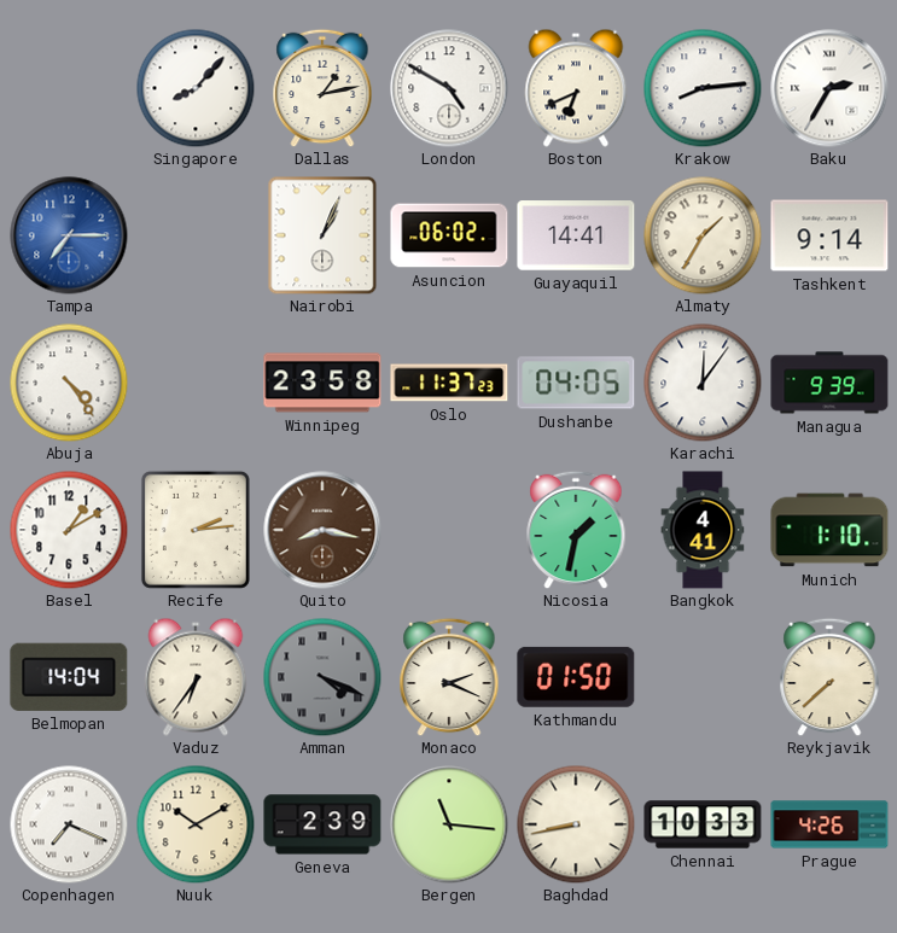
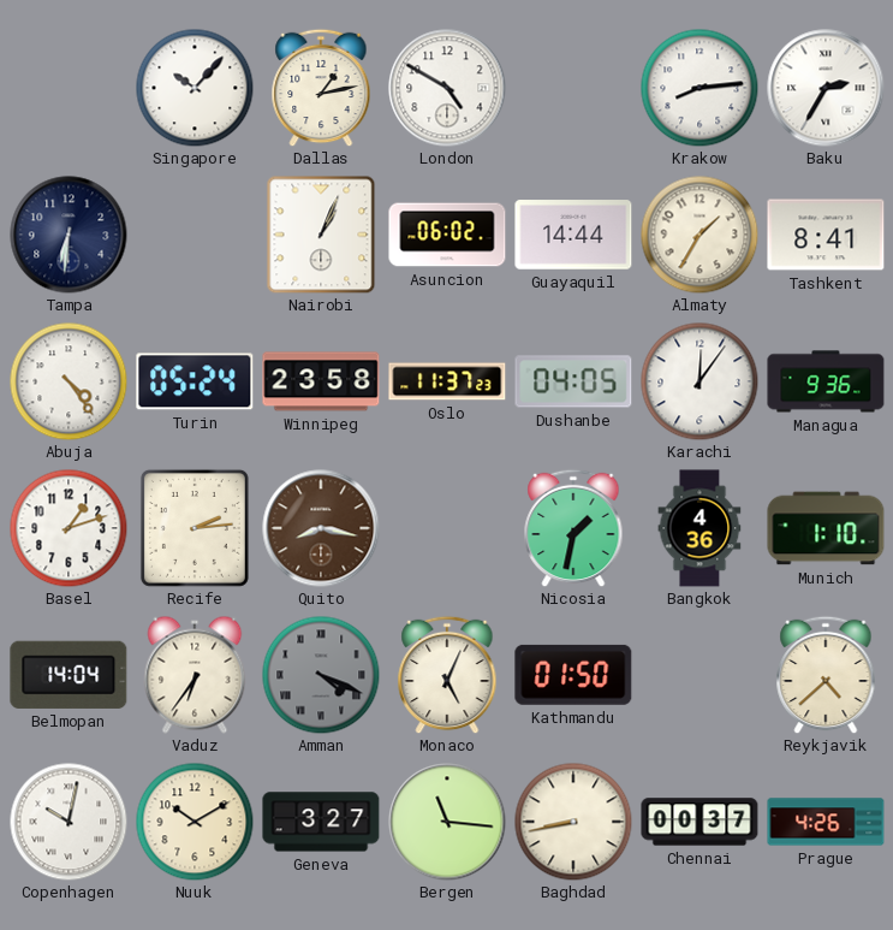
Singapore: 8:07 -> 10:07
Boston: 6:41 -> none
Tampa: 7:15 -> 6:31
Tampa dial: blue -> navy
Guayaquil: 14:41 -> 14:44
Tashkent: 9:14 -> 8:41
Turin: none -> 05:24
Managua: 9:39 -> 9:36
Basel: 1:10 -> 1:12
Bangkok: 4:41 -> 4:36
Monaco: 2:19 -> 5:04
Reykjavik: 7:38 -> 4:38
Copenhagen: 7:19 -> 10:02
Geneva: 2:39 -> 3:27
Chennai: 10:33 -> 00:37
